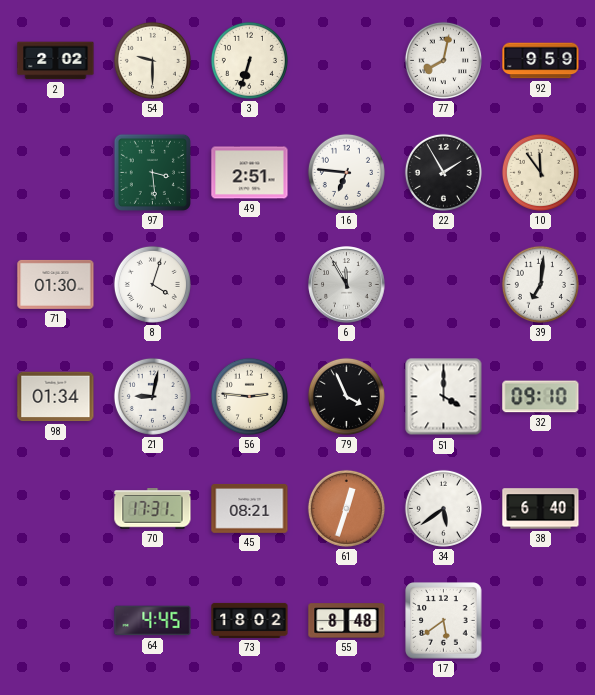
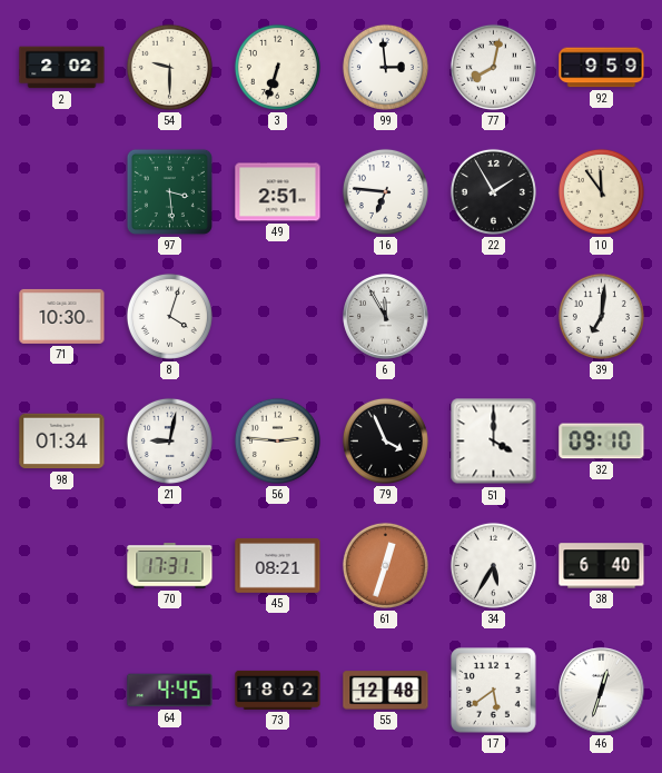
99: none -> 2:59
71: 01:30 -> 10:30
34: 5:39 -> 5:35
55: 8:48 -> 12:48
46: none -> 12:33
